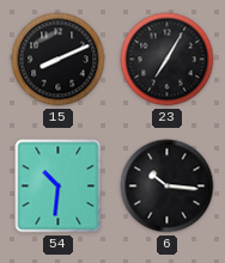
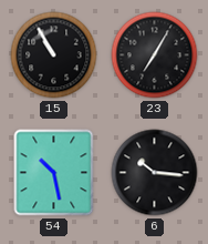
15: 8:11 -> 10:55
54: 10:31 -> 10:28
